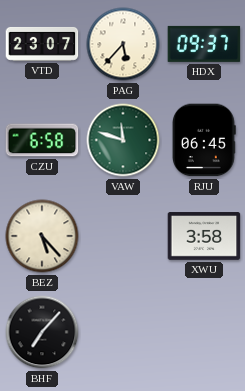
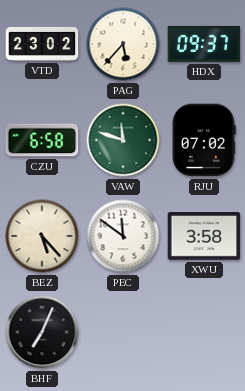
VTD: 23:07 -> 23:02
RJU: 06:45 -> 07:02
PEC: none -> 11:51
BHF: 7:07 -> 7:04
